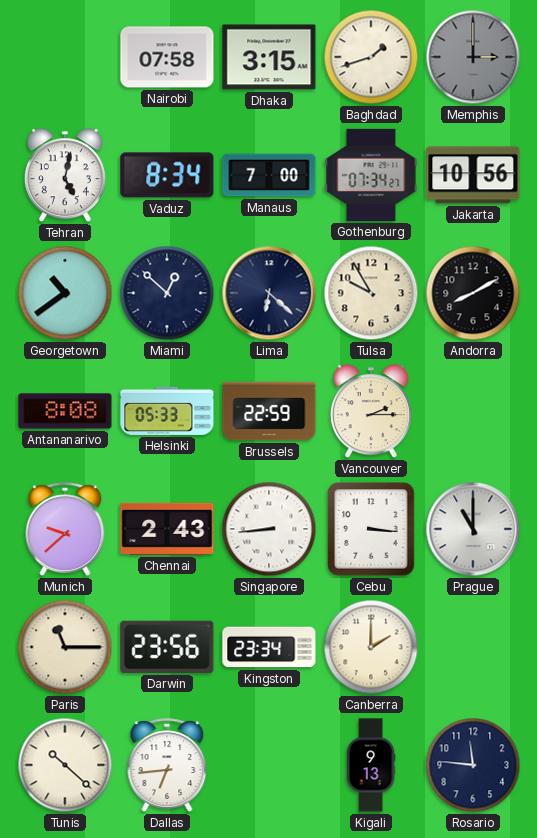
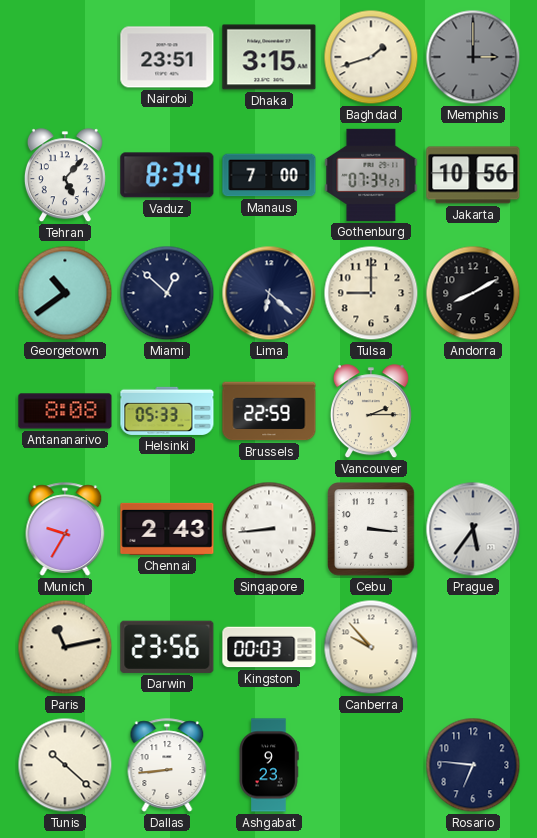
Nairobi: 07:58 -> 23:51
Tehran: 5:02 -> 5:07
Tulsa: 9:55 -> 9:00
Munich: 9:38 -> 9:35
Prague: 11:00 -> 5:36
Paris: 11:15 -> 11:13
Kingston: 23:34 -> 00:03
Canberra: 2:00 -> 9:53
Dallas: 6:44 -> 8:44
Ashgabat: none -> 9:23
Kigali: 9:13 -> none
Rosario: 11:46 -> 6:46
